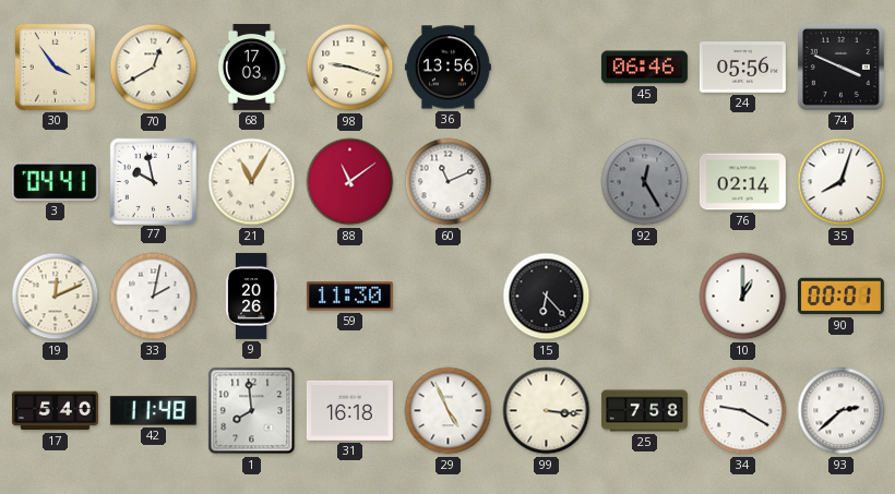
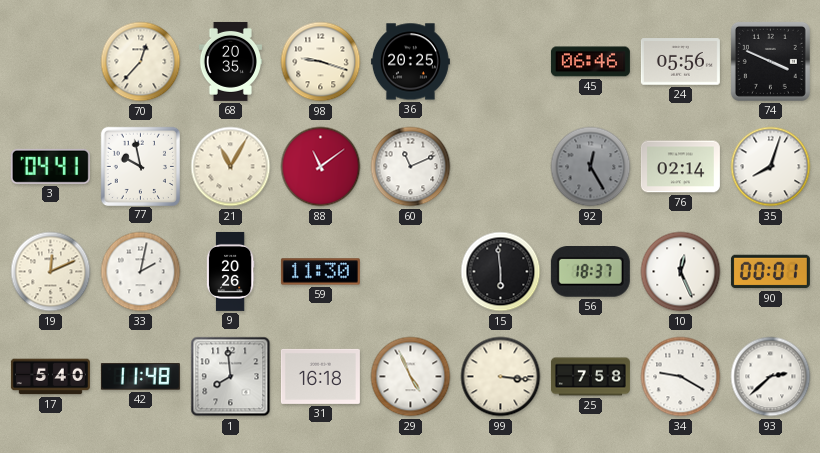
30: 3:54 -> none
70: 12:40 -> 12:37
68: 17:03 -> 20:35
36: 13:56 -> 20:25
15: 6:23 -> 5:59
56: none -> 18:37
10: 1:00 -> 12:26
